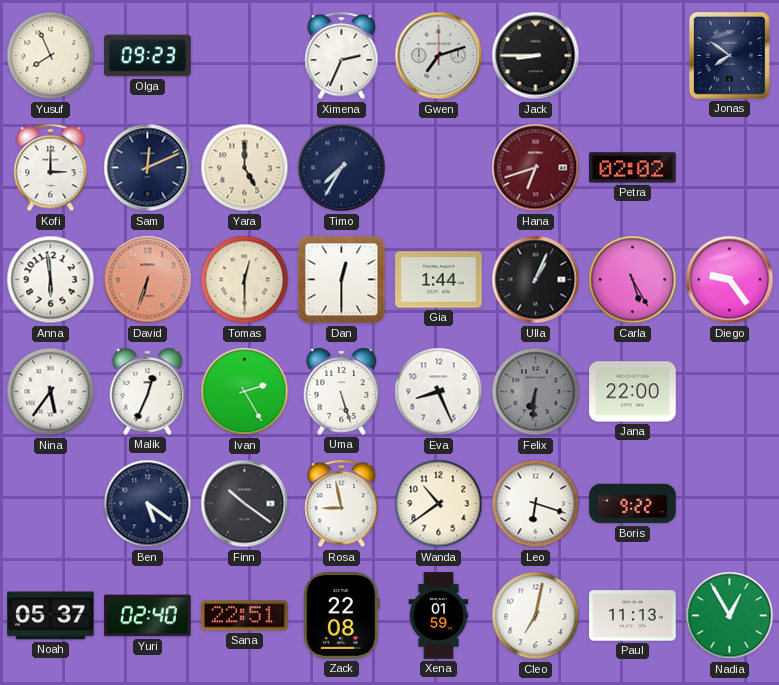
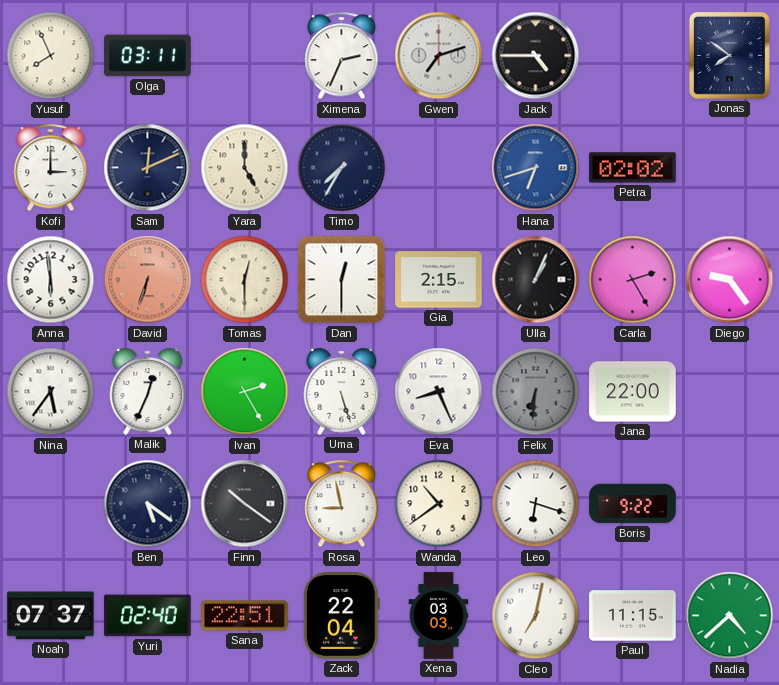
Olga: 09:23 -> 03:11
Jack: 8:45 -> 4:45
Hana dial: burgundy -> blue
Gia: 1:44 -> 2:15
Carla: 5:25 -> 2:25
Noah: 05:37 -> 07:37
Zack: 22:08 -> 22:04
Xena: 01:59 -> 03:03
Paul: 11:13 -> 11:15
Nadia: 12:55 -> 4:38
